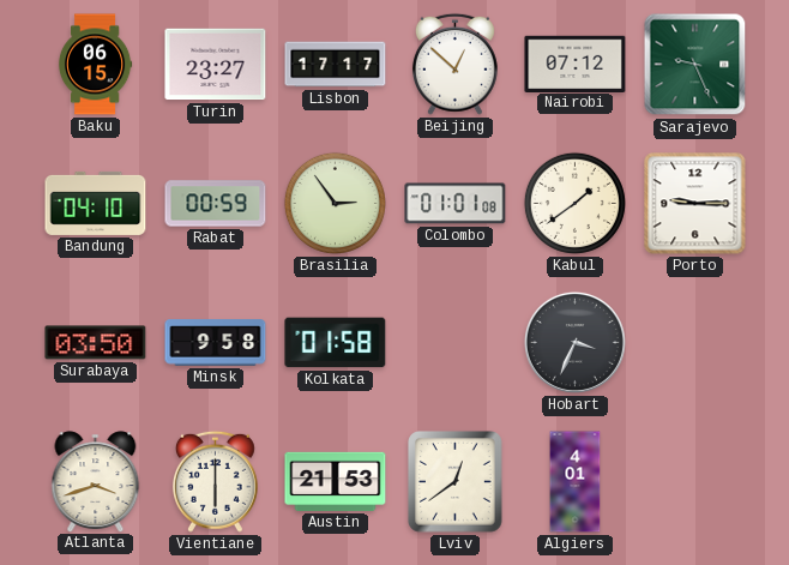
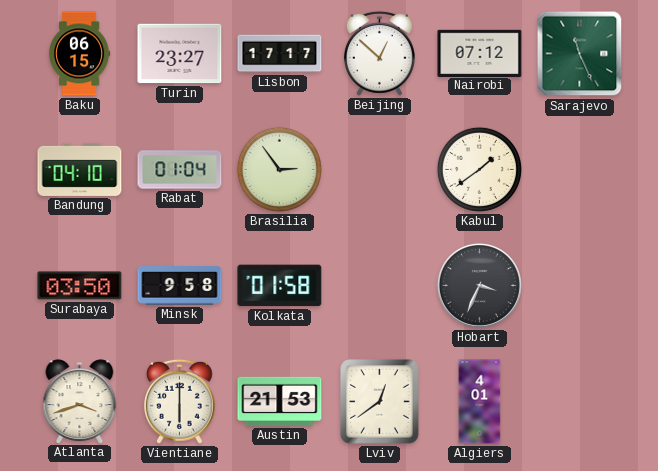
Sarajevo: 9:26 -> 11:26
Rabat: 00:59 -> 01:04
Colombo: 01:01 -> none
Porto: 9:15 -> none
